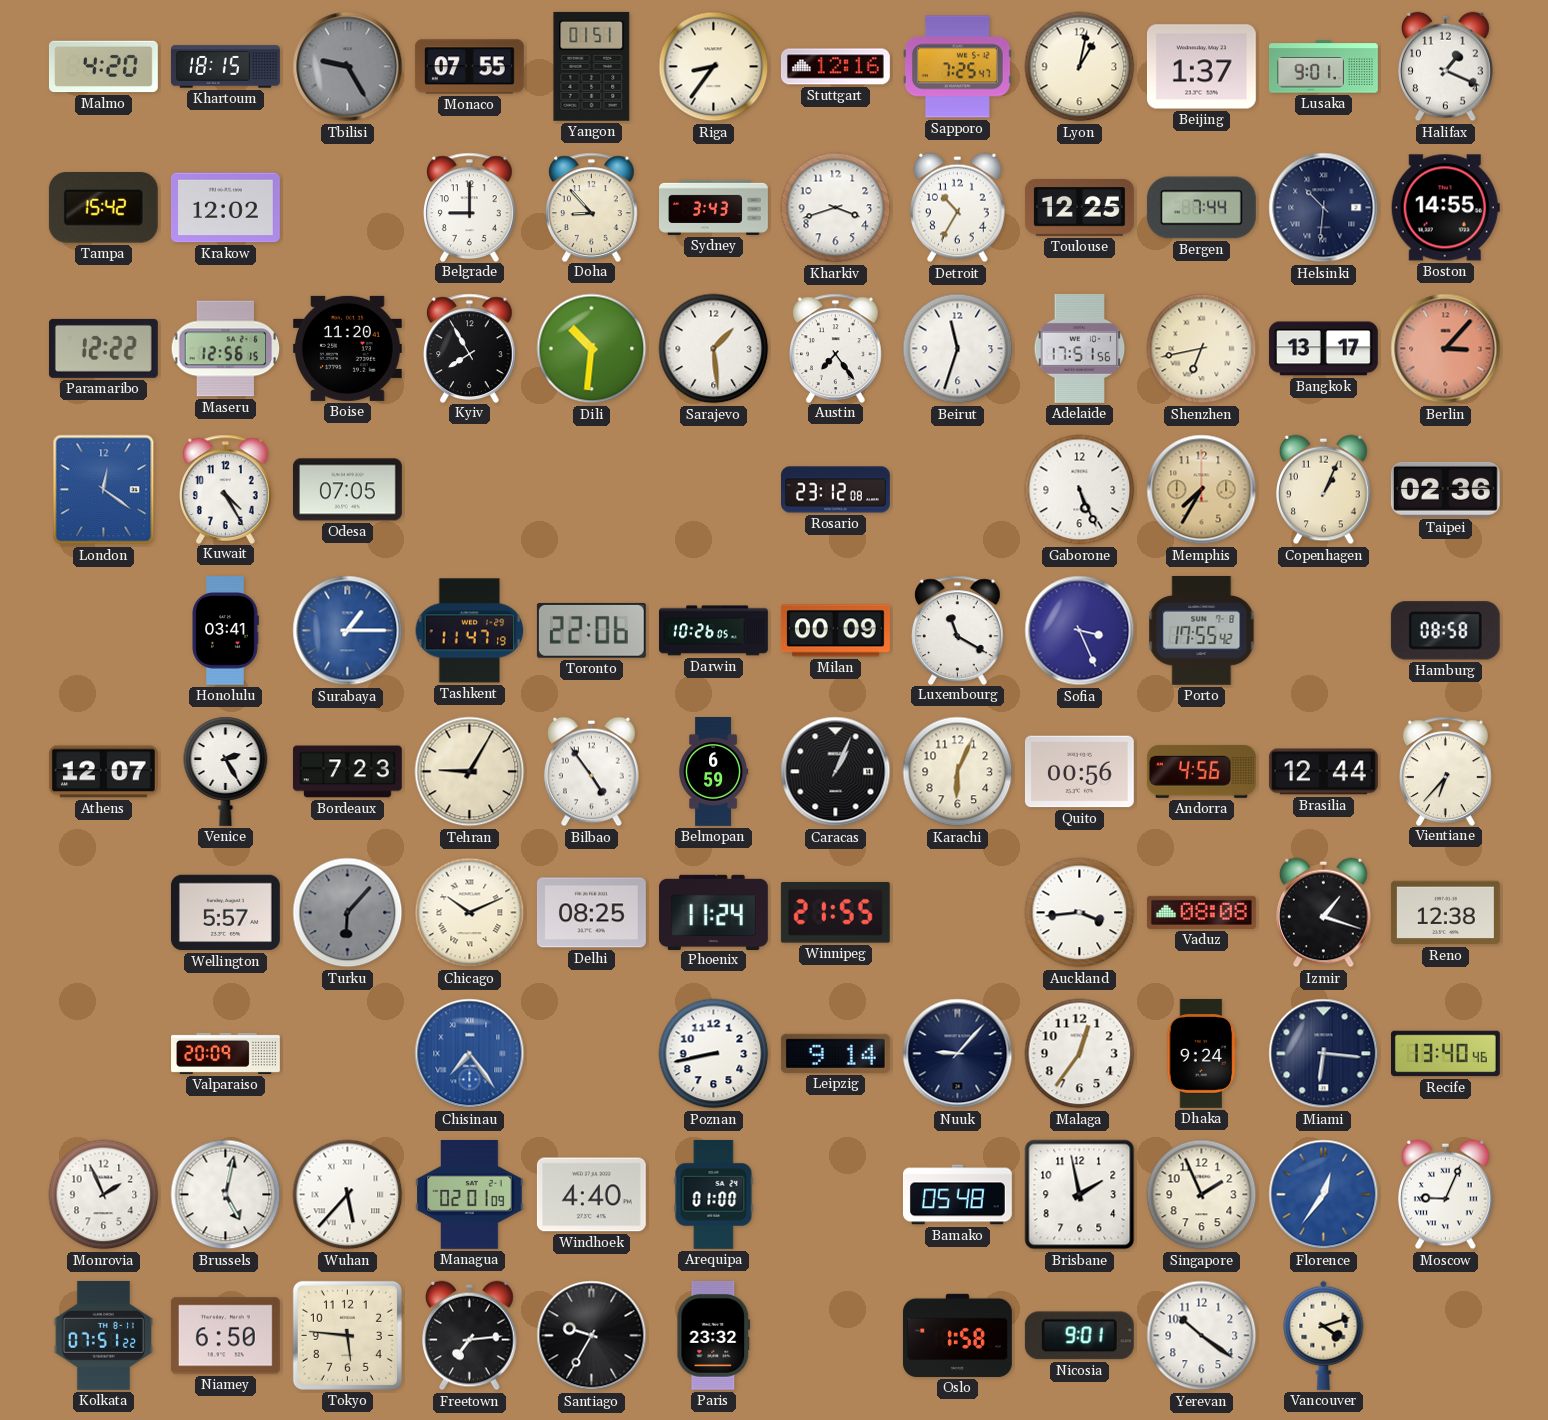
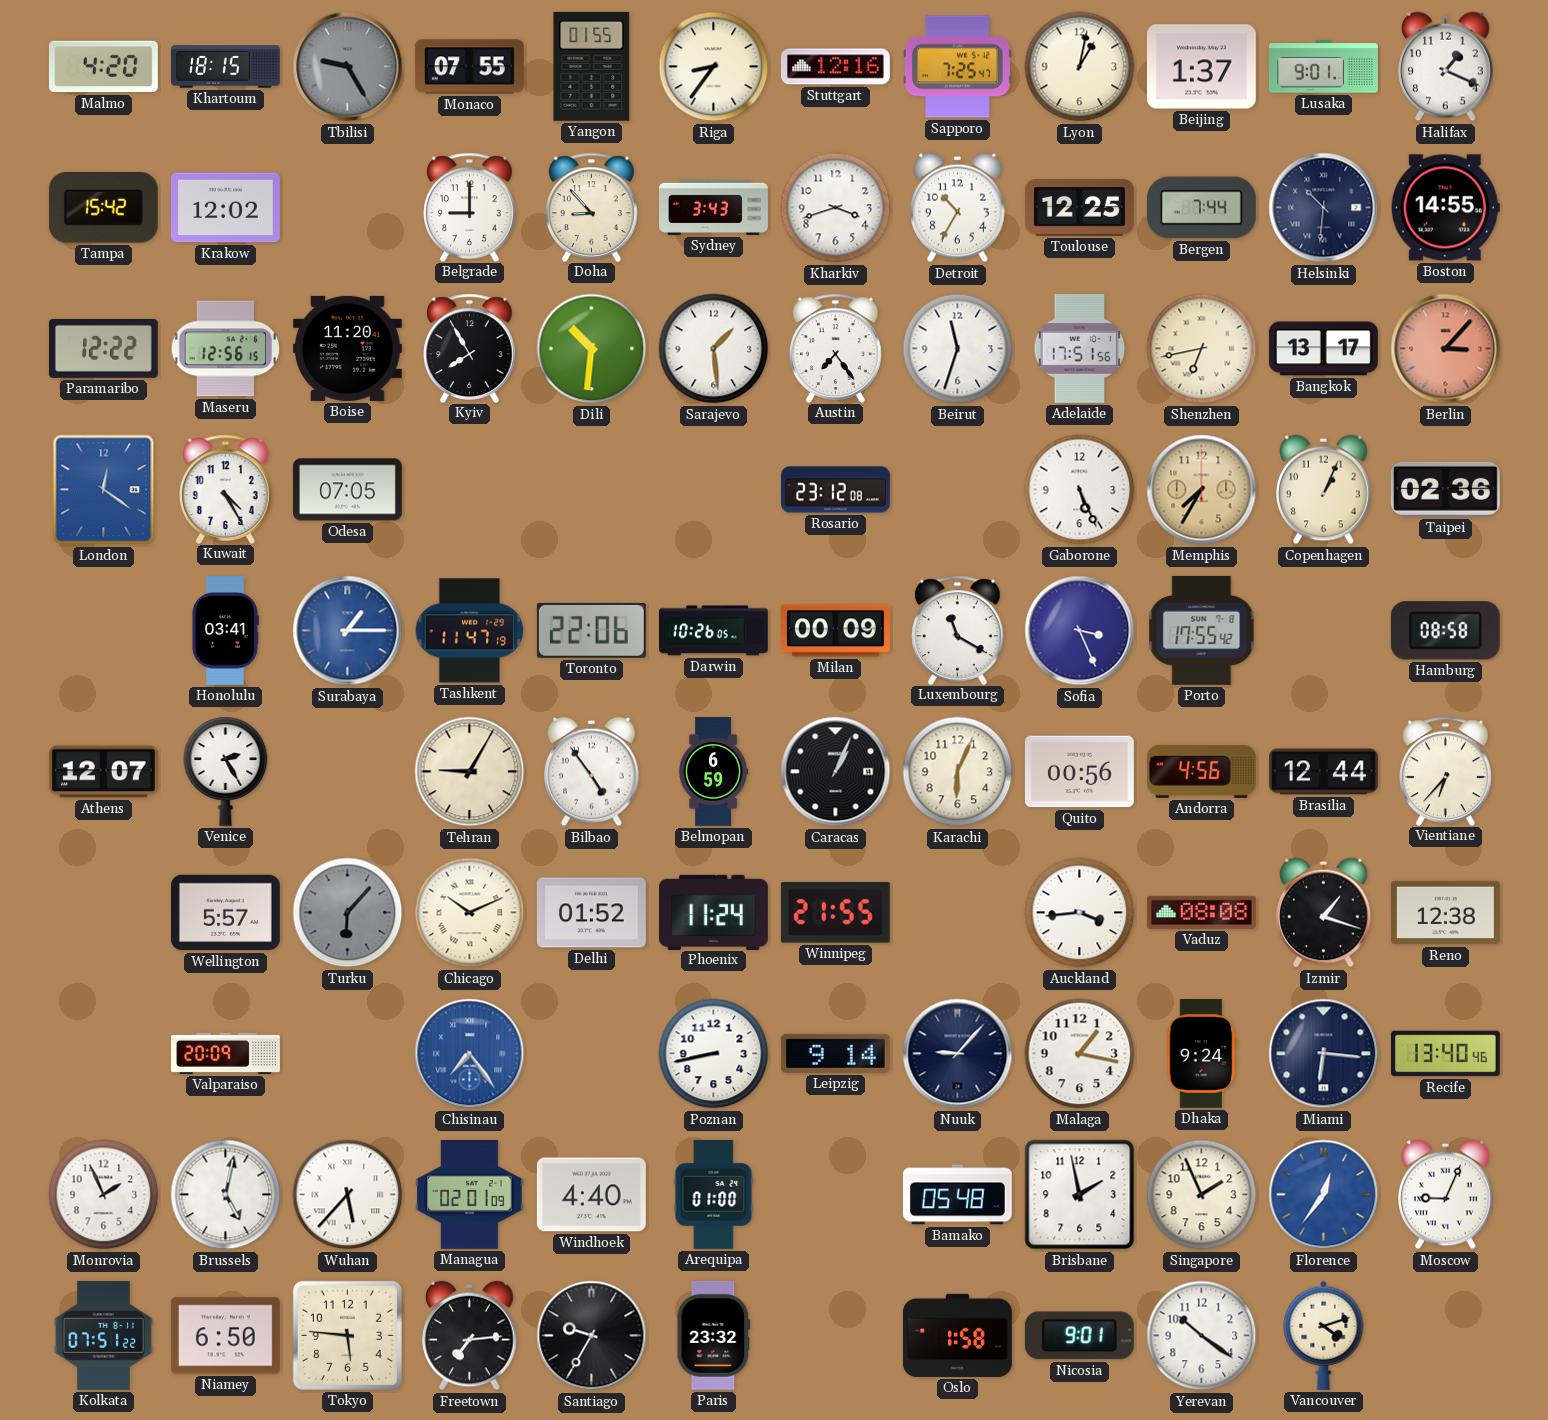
Yangon: 01:51 -> 01:55
Bordeaux: 7:23 -> none
Delhi: 08:25 -> 01:52
Malaga: 12:36 -> 1:17
